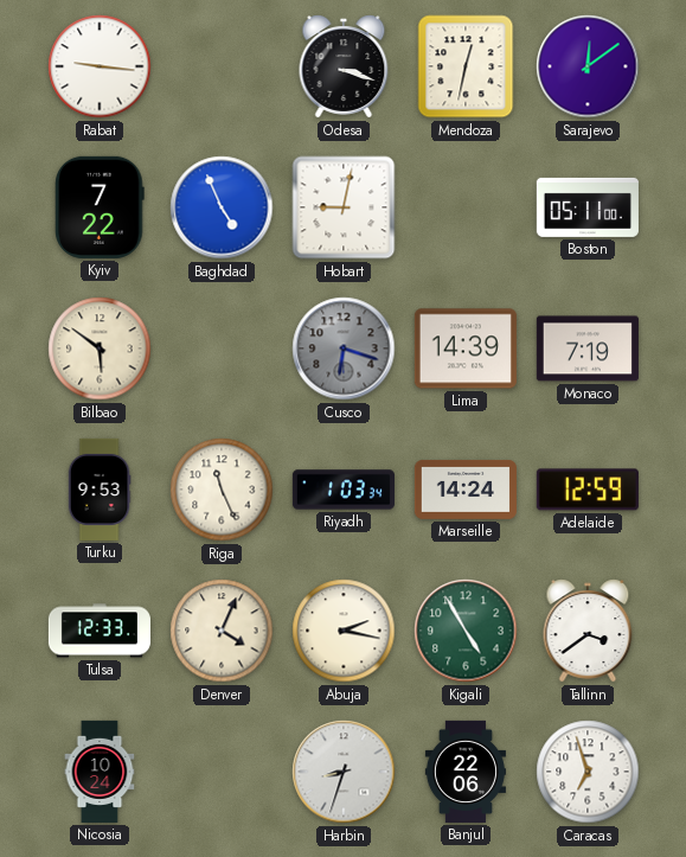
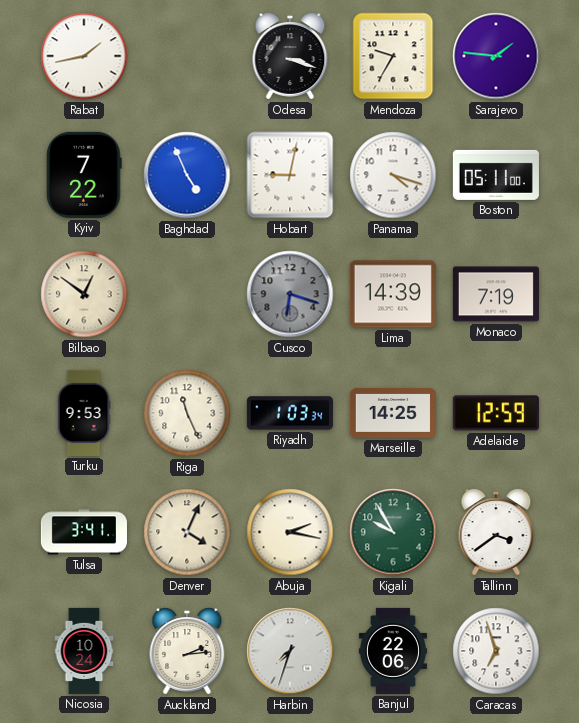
Rabat: 9:16 -> 1:43
Mendoza: 12:32 -> 9:35
Sarajevo: 12:09 -> 1:46
Panama: none -> 4:18
Bilbao: 5:51 -> 12:51
Marseille: 14:24 -> 14:25
Tulsa: 12:33 -> 3:41
Kigali: 4:55 -> 9:55
Auckland: none -> 2:14
Harbin: 8:33 -> 7:33
